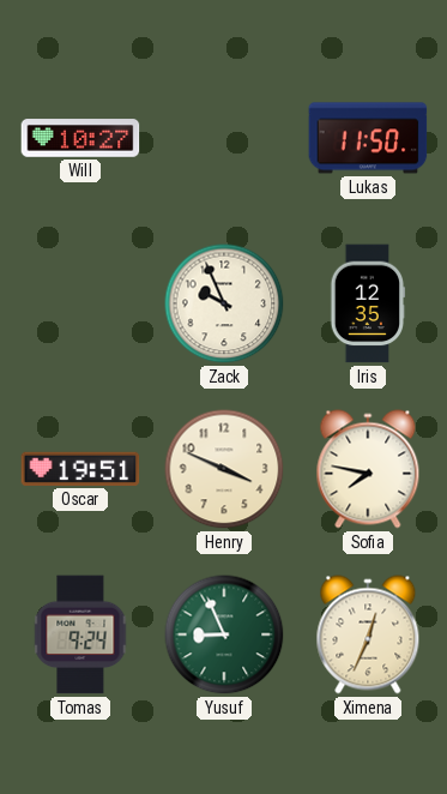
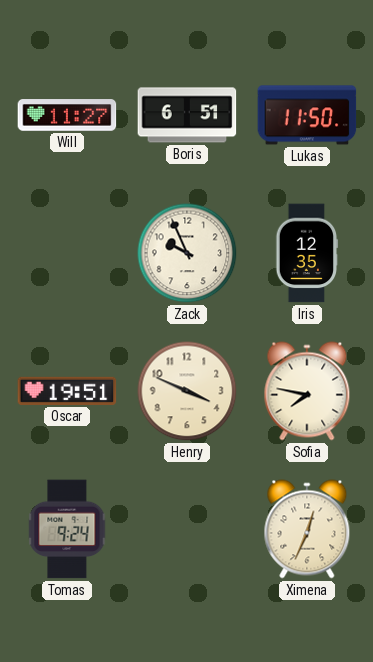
Will: 10:27 -> 11:27
Boris: none -> 6:51
Yusuf: 8:56 -> none
